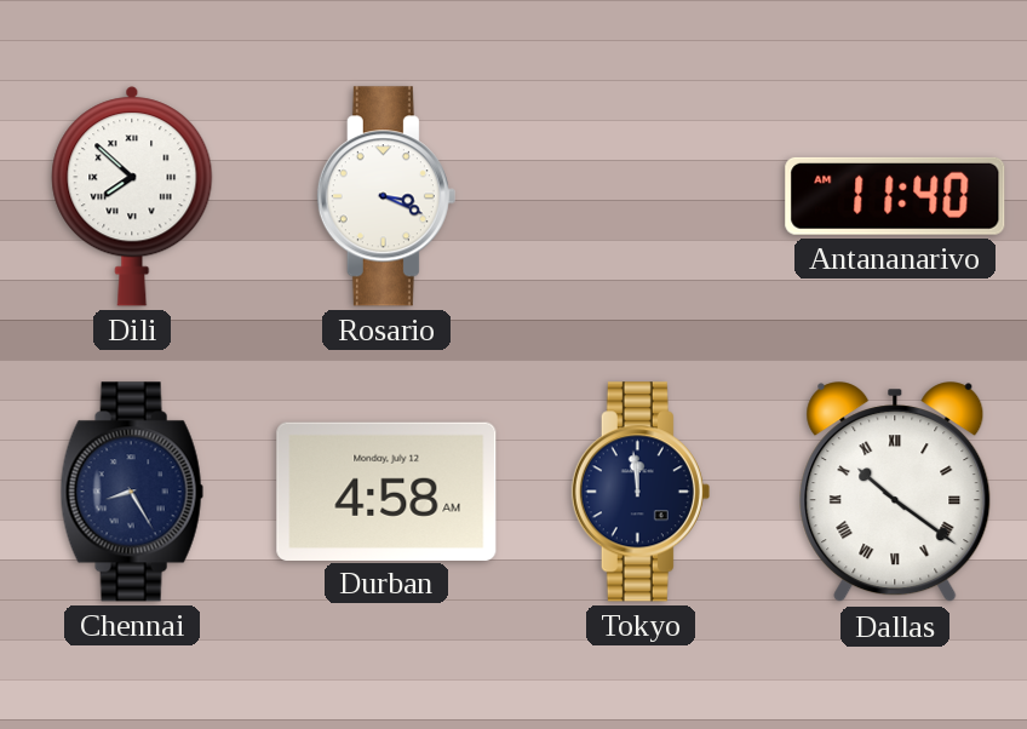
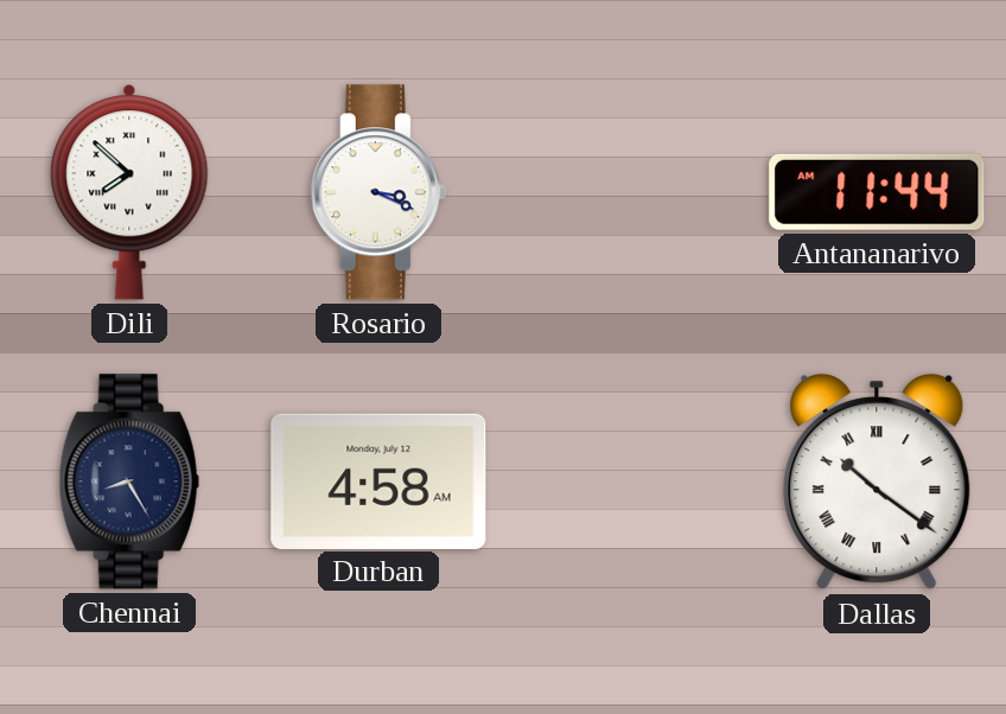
Antananarivo: 11:40 -> 11:44
Tokyo: 11:59 -> none
